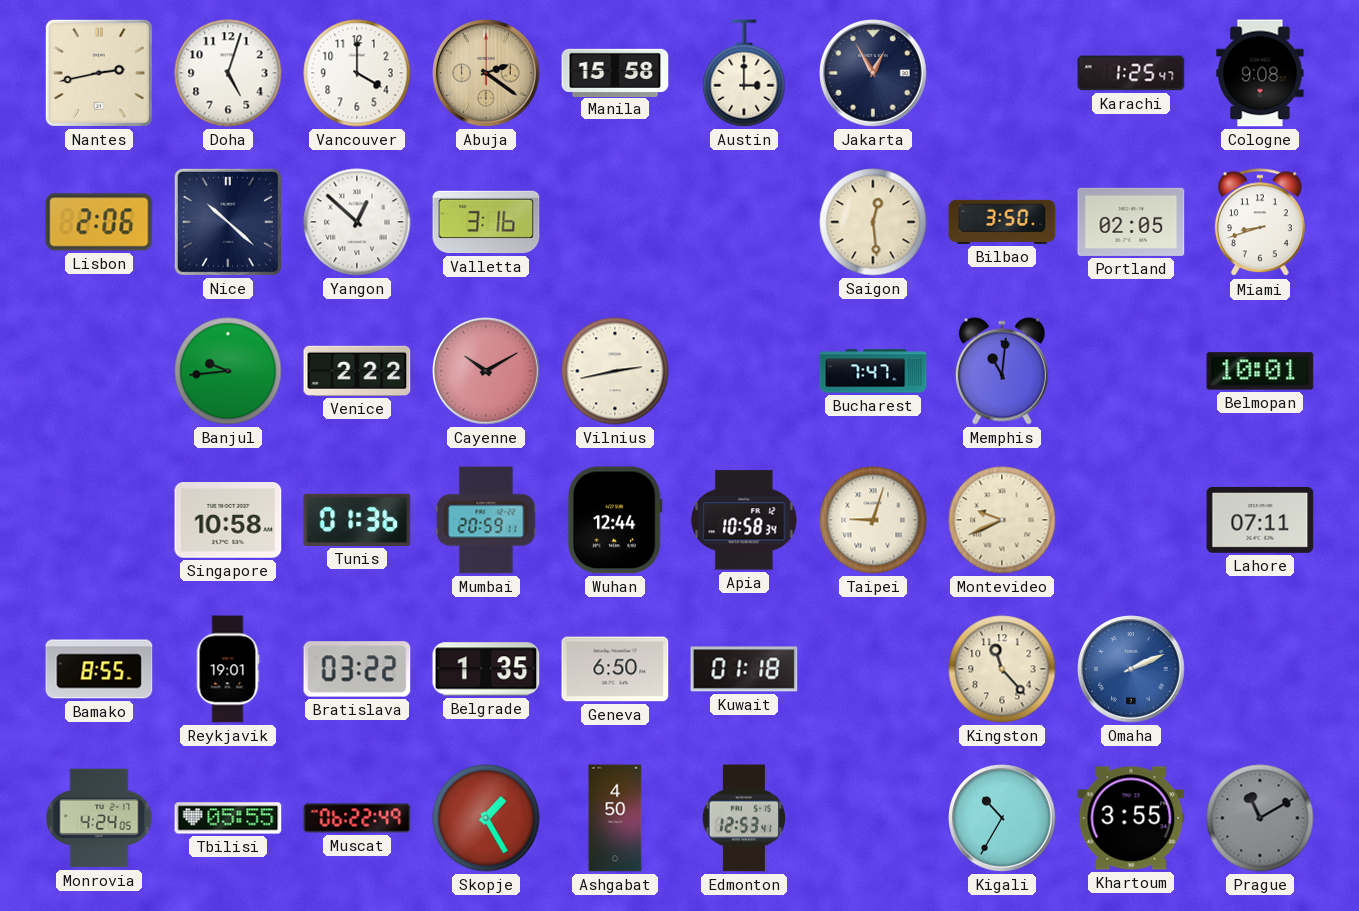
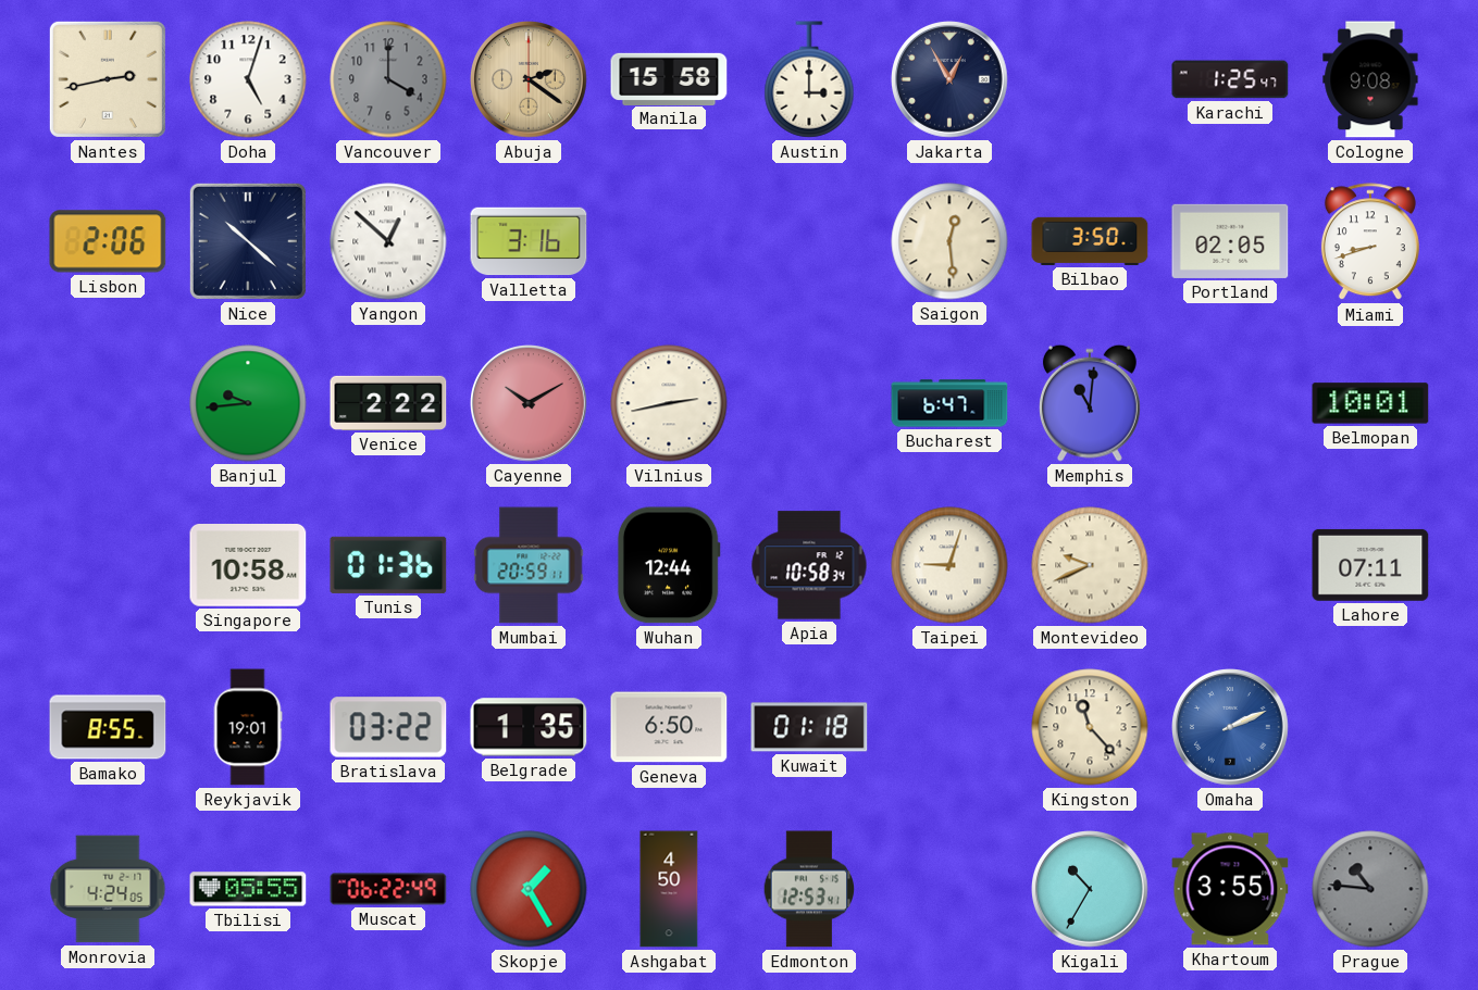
Vancouver dial: white -> grey
Bucharest: 7:47 -> 6:47
Prague: 11:10 -> 10:46
